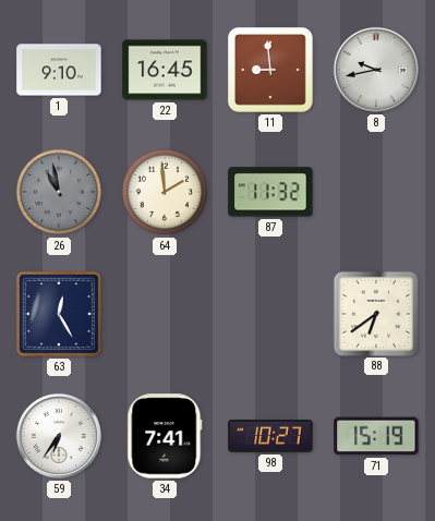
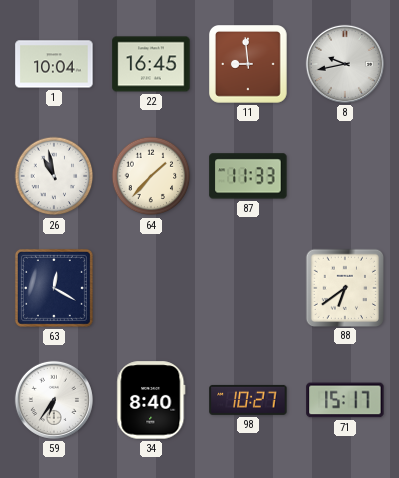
1: 9:10 -> 10:04
26 dial: grey -> white
64: 1:59 -> 1:37
87: 11:32 -> 11:33
63: 12:25 -> 12:20
34: 7:41 -> 8:40
71: 15:19 -> 15:17
